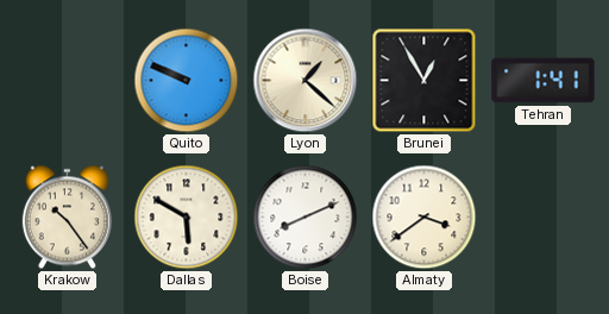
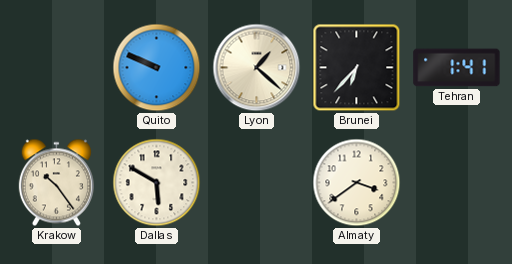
Brunei: 12:55 -> 6:37
Boise: 8:11 -> none
